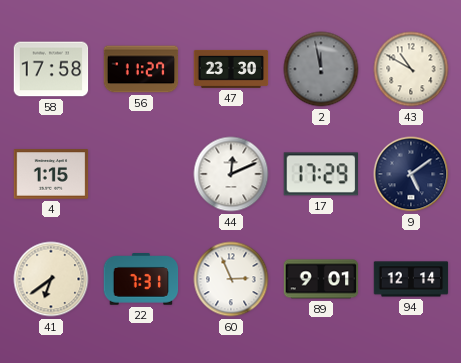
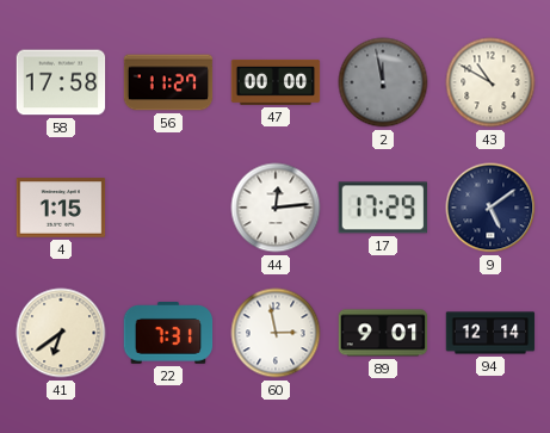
47: 23:30 -> 00:00
44: 12:11 -> 12:14
60: 2:56 -> 2:58
